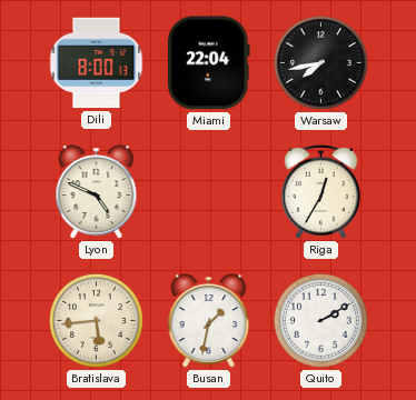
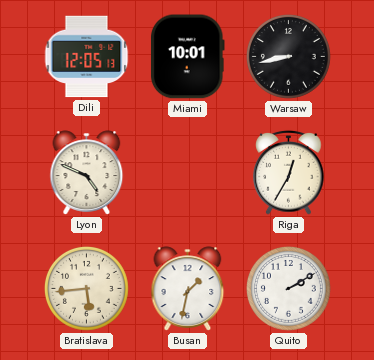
Dili: 8:00 -> 12:05
Miami: 22:04 -> 10:01
Warsaw: 7:43 -> 8:43
